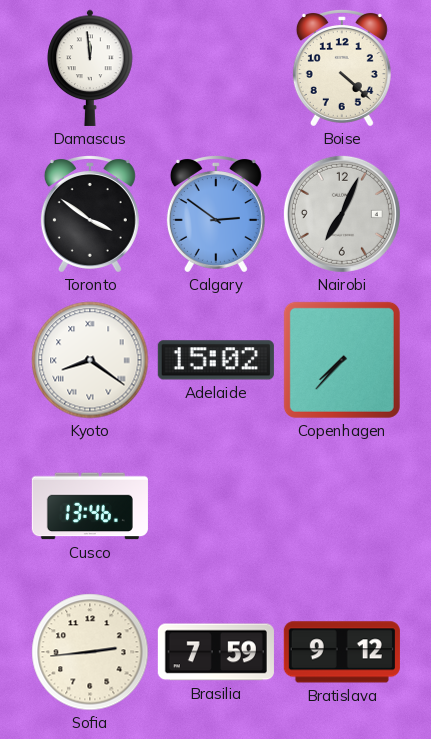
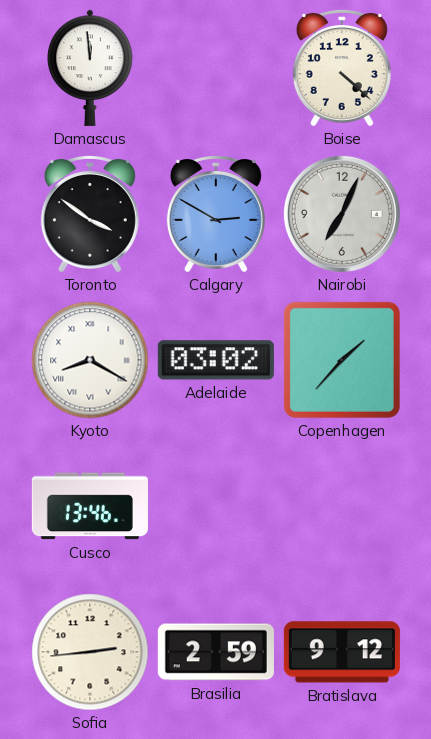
Calgary: 2:51 -> 2:50
Kyoto: 8:21 -> 8:20
Adelaide: 15:02 -> 03:02
Copenhagen: 7:37 -> 1:37
Brasilia: 7:59 -> 2:59
